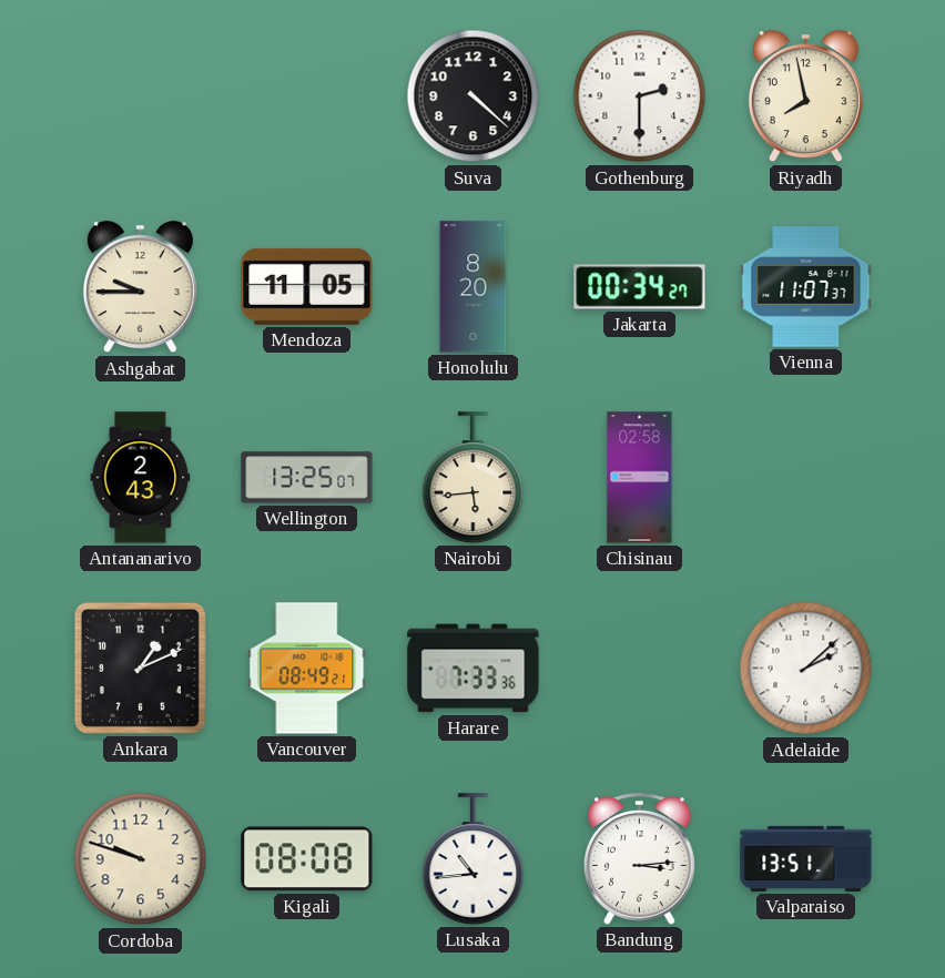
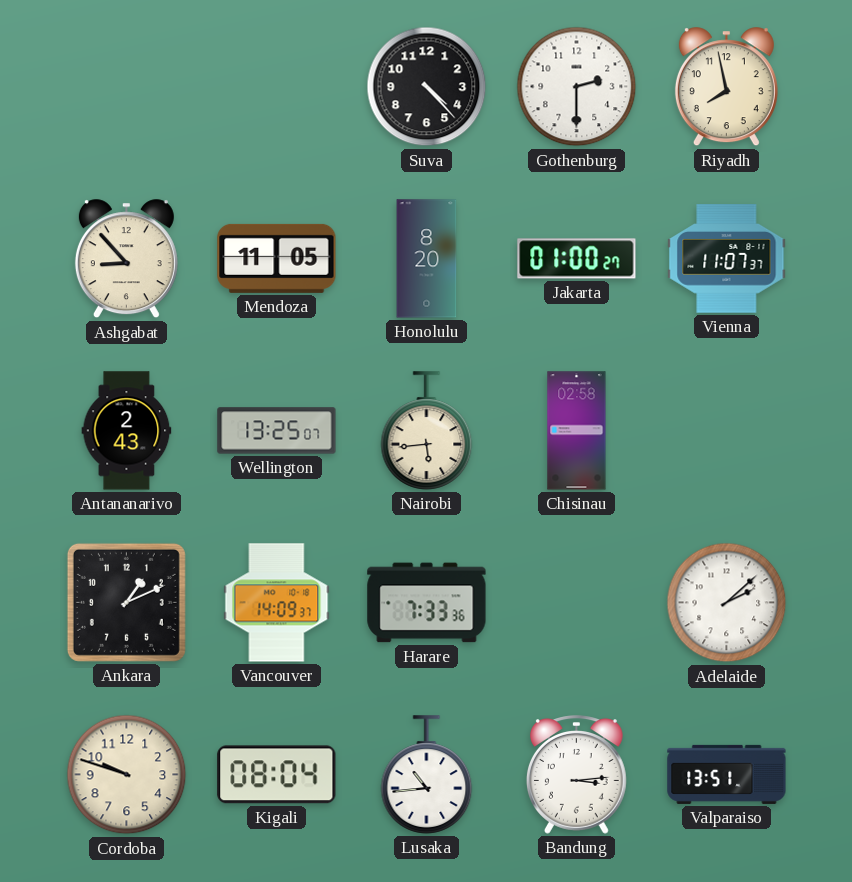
Suva: 4:22 -> 4:23
Ashgabat: 9:45 -> 8:53
Jakarta: 00:34 -> 01:00
Vancouver: 08:49 -> 14:09
Kigali: 08:08 -> 08:04
